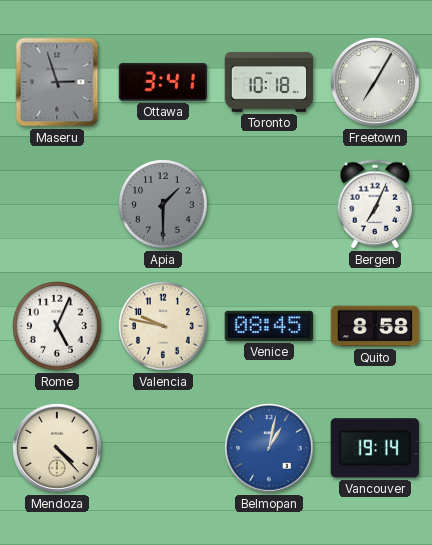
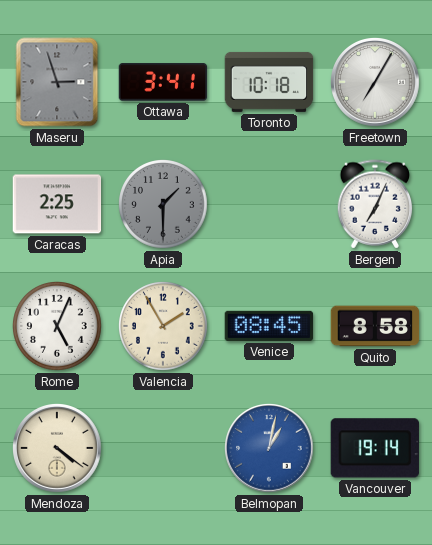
Caracas: none -> 2:25
Valencia: 9:47 -> 1:55
Mendoza: 4:23 -> 4:21
